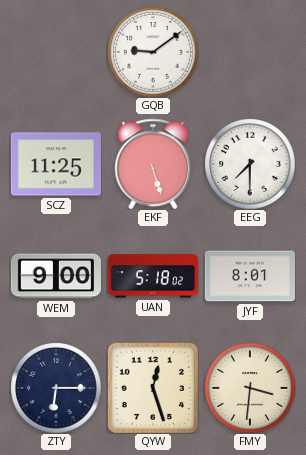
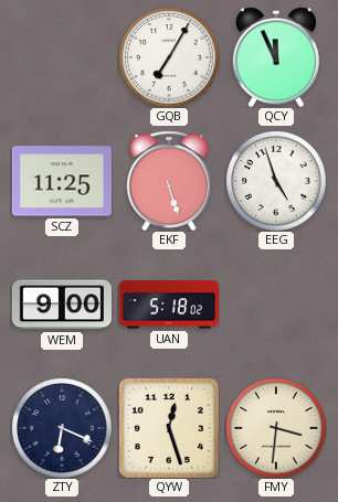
GQB: 9:09 -> 7:05
QCY: none -> 11:56
EEG: 7:30 -> 4:57
JYF: 8:01 -> none
ZTY: 6:15 -> 6:19
